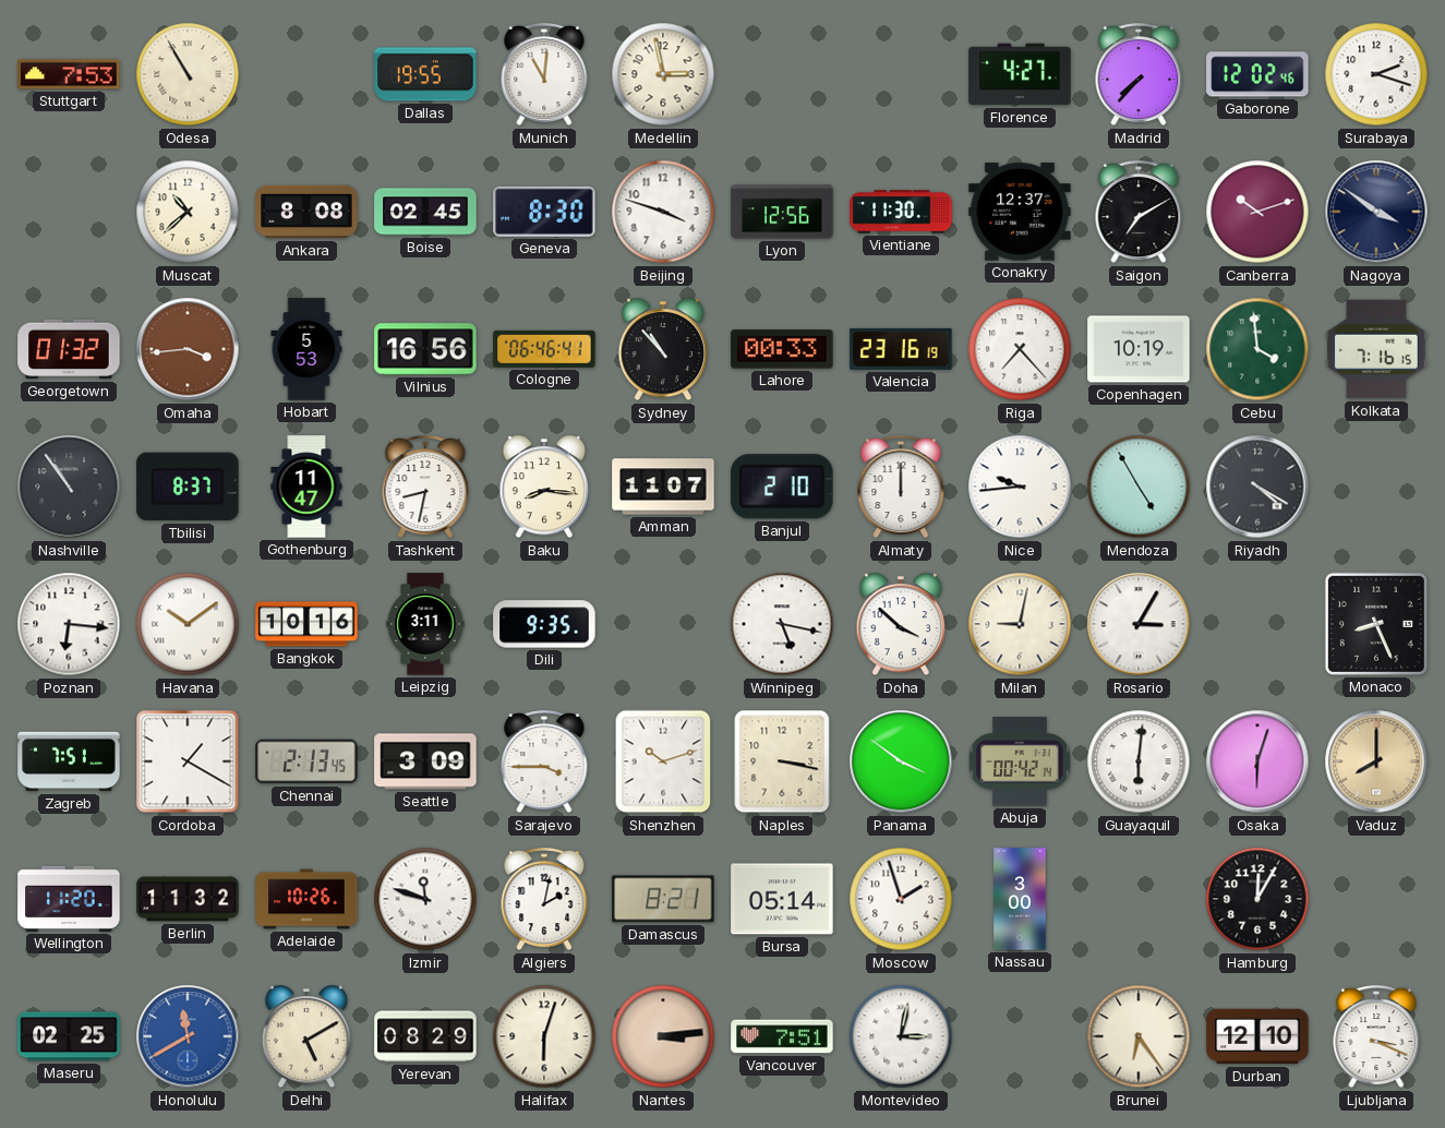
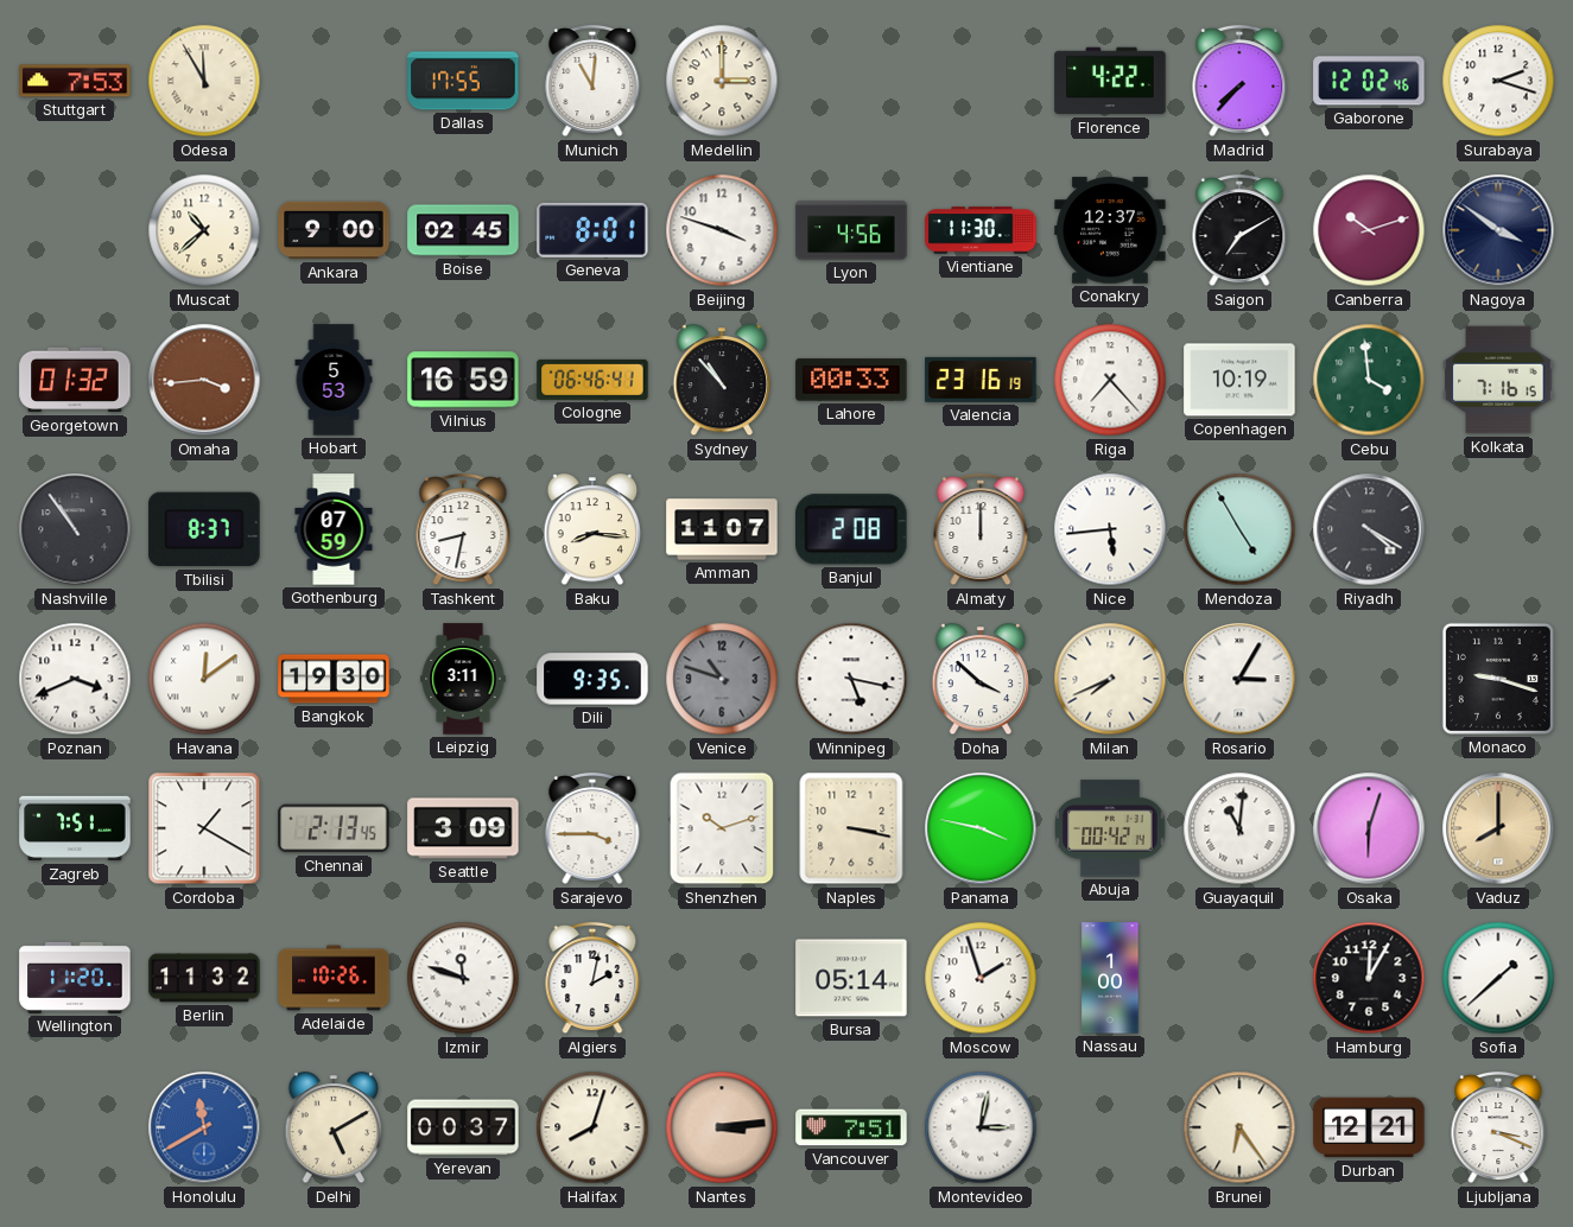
Odesa: 10:55 -> 11:55
Dallas: 19:55 -> 17:55
Medellin: 2:58 -> 3:00
Florence: 4:27 -> 4:22
Ankara: 8:08 -> 9:00
Geneva: 8:30 -> 8:01
Lyon: 12:56 -> 4:56
Vilnius: 16:56 -> 16:59
Gothenburg: 11:47 -> 07:59
Banjul: 2:10 -> 2:08
Nice: 9:44 -> 5:44
Poznan: 6:16 -> 3:41
Havana: 10:09 -> 12:09
Bangkok: 10:16 -> 19:30
Venice: none -> 10:48
Milan: 9:02 -> 7:41
Monaco: 8:26 -> 9:18
Panama: 3:51 -> 3:47
Guayaquil: 6:01 -> 11:01
Damascus: 8:21 -> none
Nassau: 3:00 -> 1:00
Sofia: none -> 1:38
Maseru: 02:25 -> none
Yerevan: 08:29 -> 00:37
Halifax: 6:03 -> 8:03
Durban: 12:10 -> 12:21
